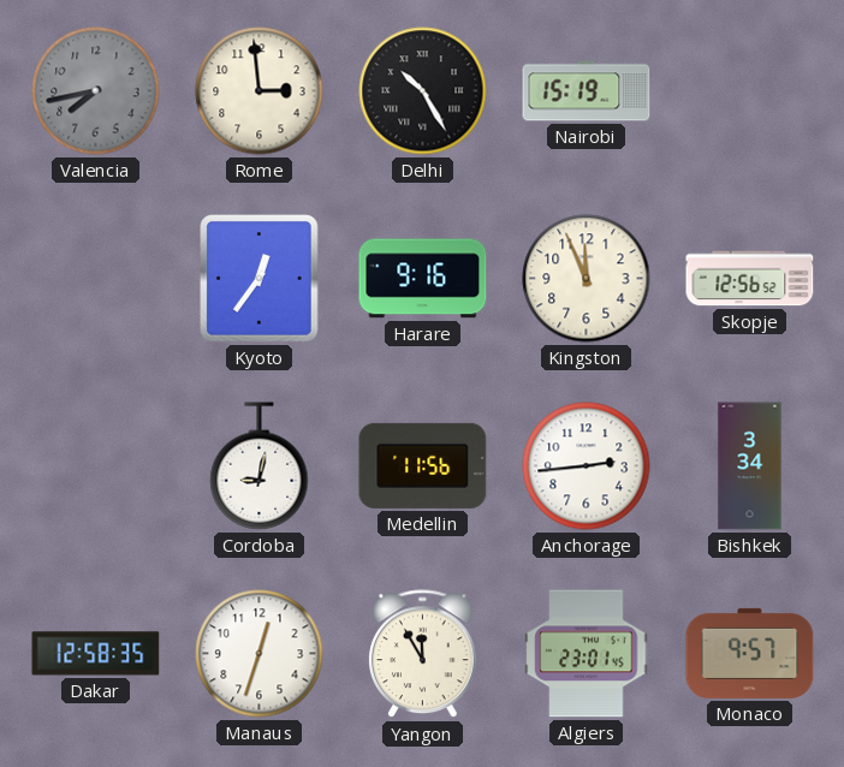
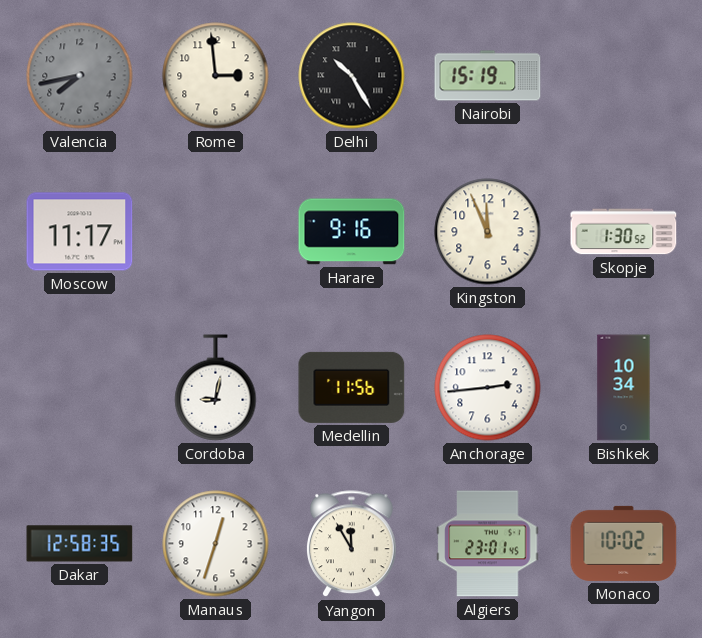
Moscow: none -> 11:17
Kyoto: 12:36 -> none
Skopje: 12:56 -> 1:30
Bishkek: 3:34 -> 10:34
Monaco: 9:57 -> 10:02
